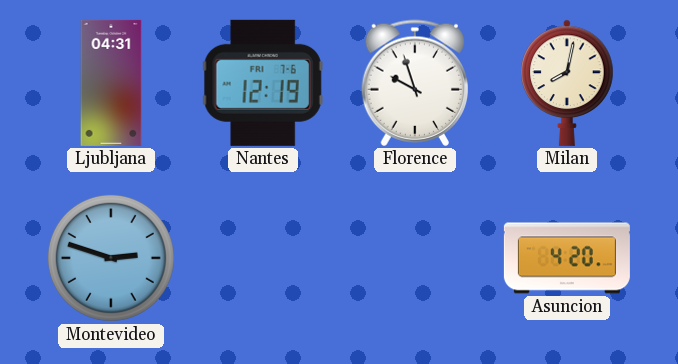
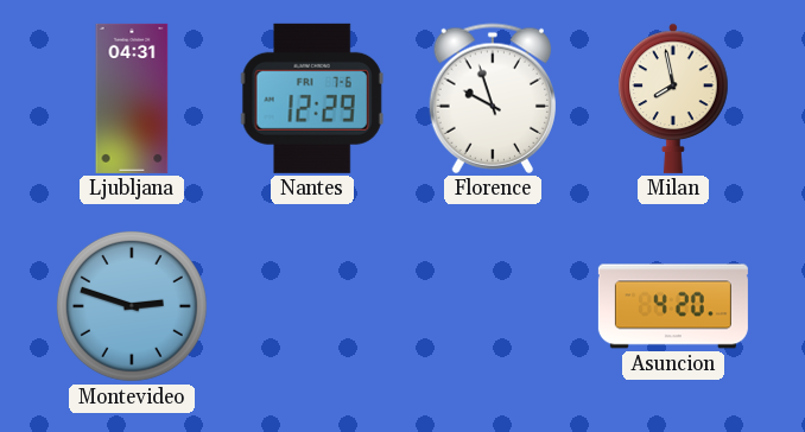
Nantes: 12:19 -> 12:29
Milan: 8:02 -> 7:58
